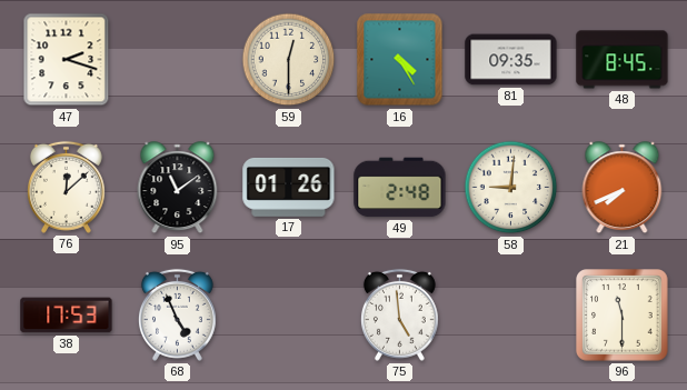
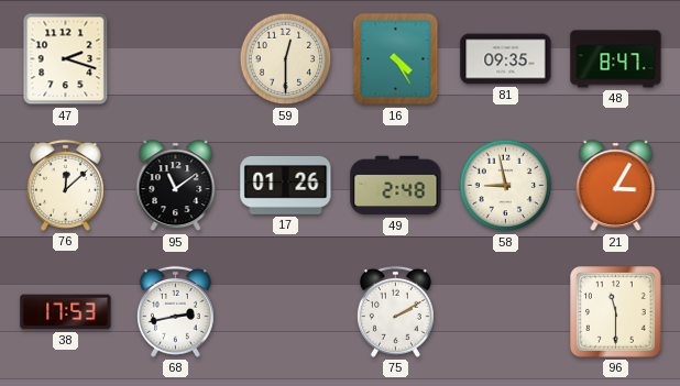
48: 8:45 -> 8:47
58: 9:01 -> 8:58
21: 7:41 -> 3:05
68: 4:56 -> 2:43
75: 4:59 -> 2:10
